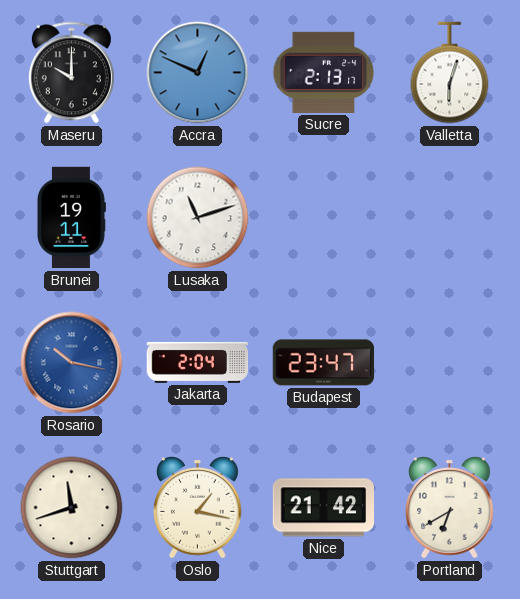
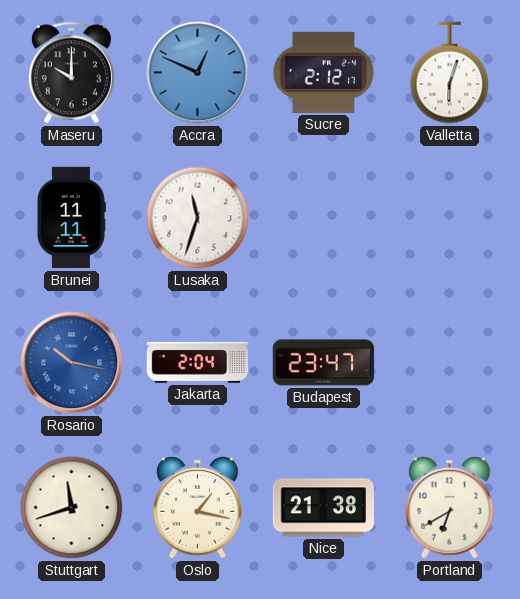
Sucre: 2:13 -> 2:12
Brunei: 19:11 -> 11:11
Lusaka: 11:12 -> 11:33
Nice: 21:42 -> 21:38
